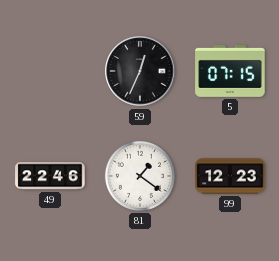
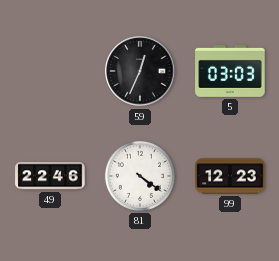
5: 07:15 -> 03:03
81: 1:21 -> 4:21
